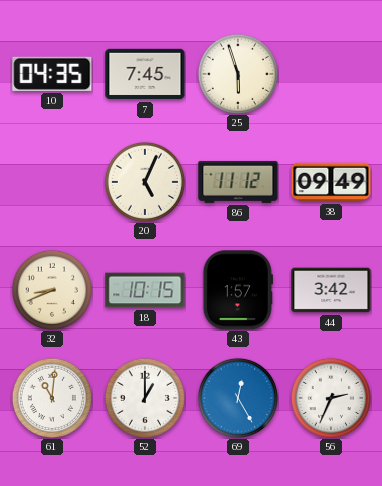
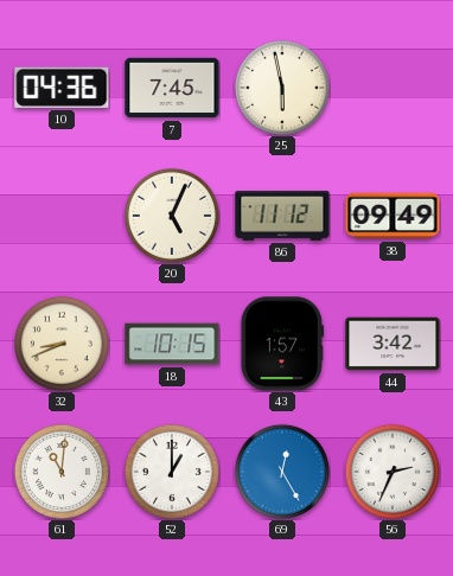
10: 04:35 -> 04:36
25: 5:57 -> 5:58
